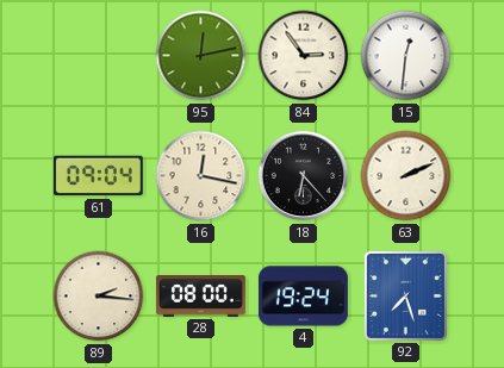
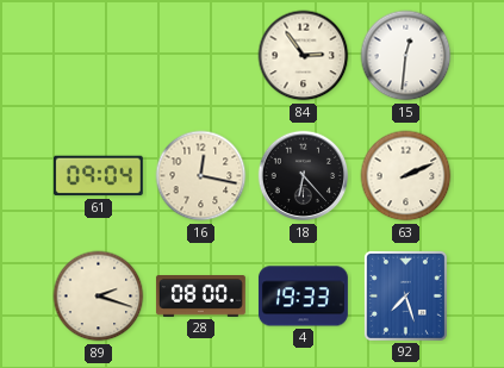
95: 12:13 -> none
89: 2:16 -> 2:18
4: 19:24 -> 19:33
